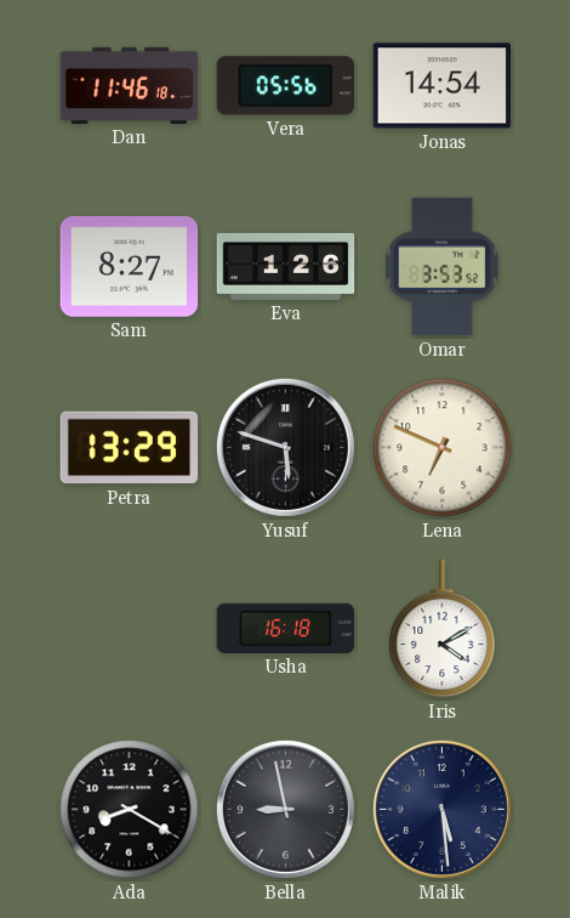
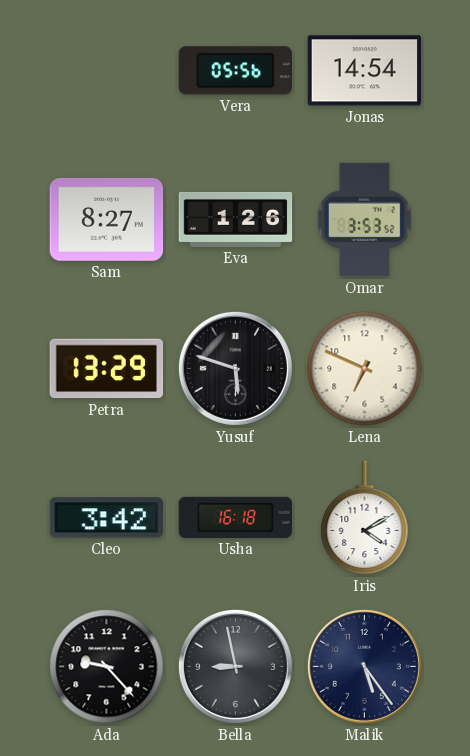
Dan: 11:46 -> none
Cleo: none -> 3:42
Ada: 8:20 -> 9:23
Malik: 5:29 -> 5:24
